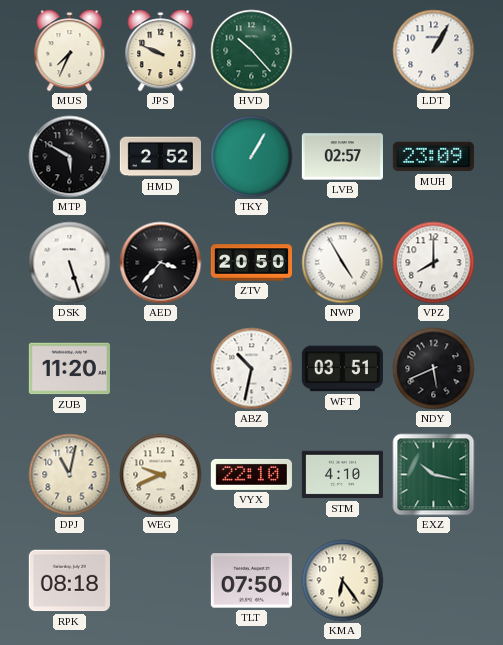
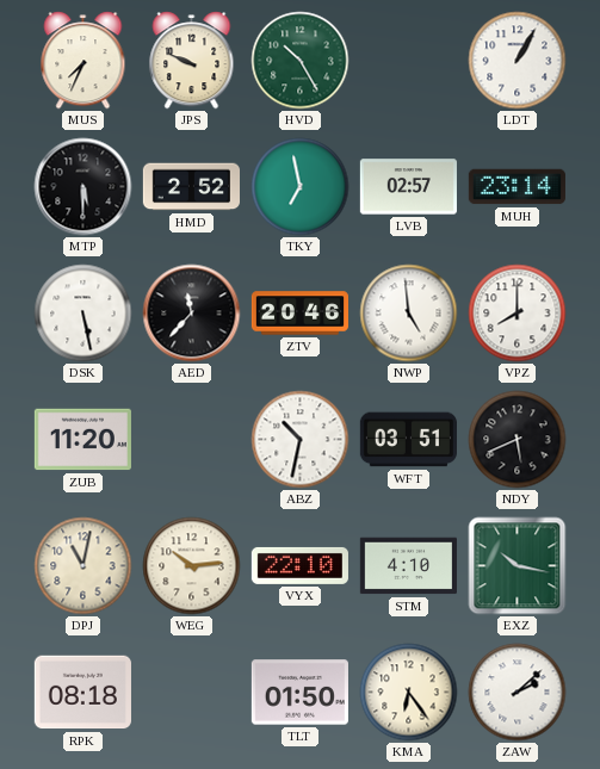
HVD: 10:23 -> 10:25
MTP: 5:50 -> 5:30
TKY: 1:05 -> 6:58
MUH: 23:09 -> 23:14
DSK: 5:27 -> 5:28
AED: 3:37 -> 11:37
ZTV: 20:50 -> 20:46
NWP: 4:55 -> 4:59
WEG: 9:41 -> 10:14
TLT: 07:50 -> 01:50
ZAW: none -> 2:08
